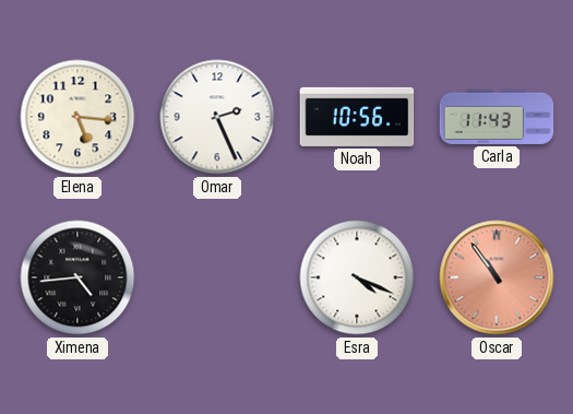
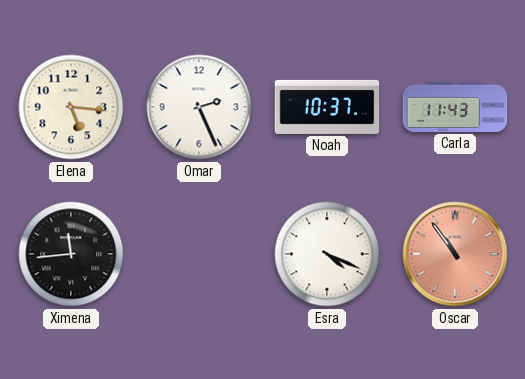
Noah: 10:56 -> 10:37
Ximena: 4:44 -> 11:44
